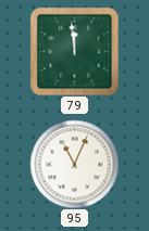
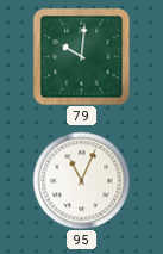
79: 11:59 -> 10:01
